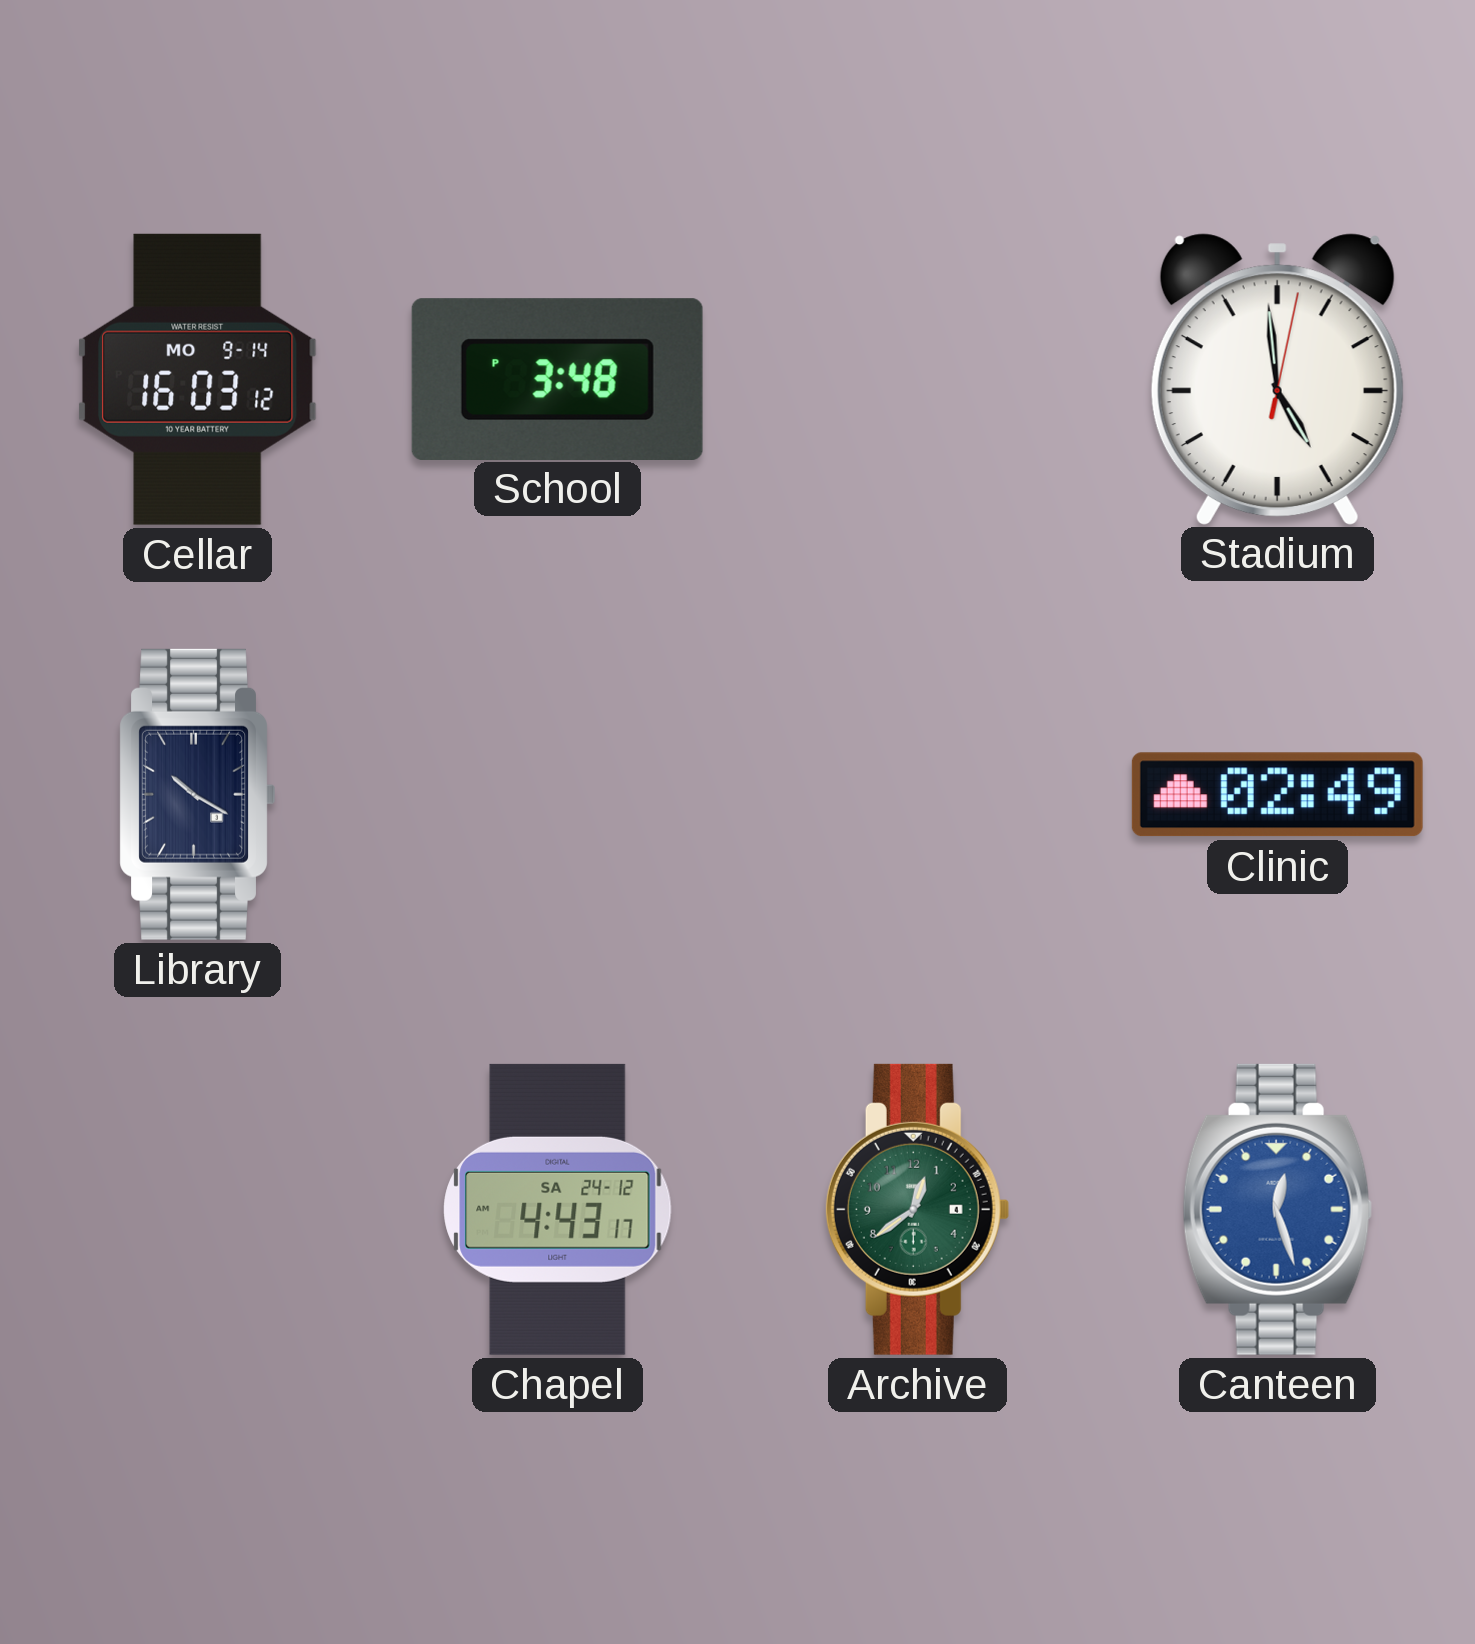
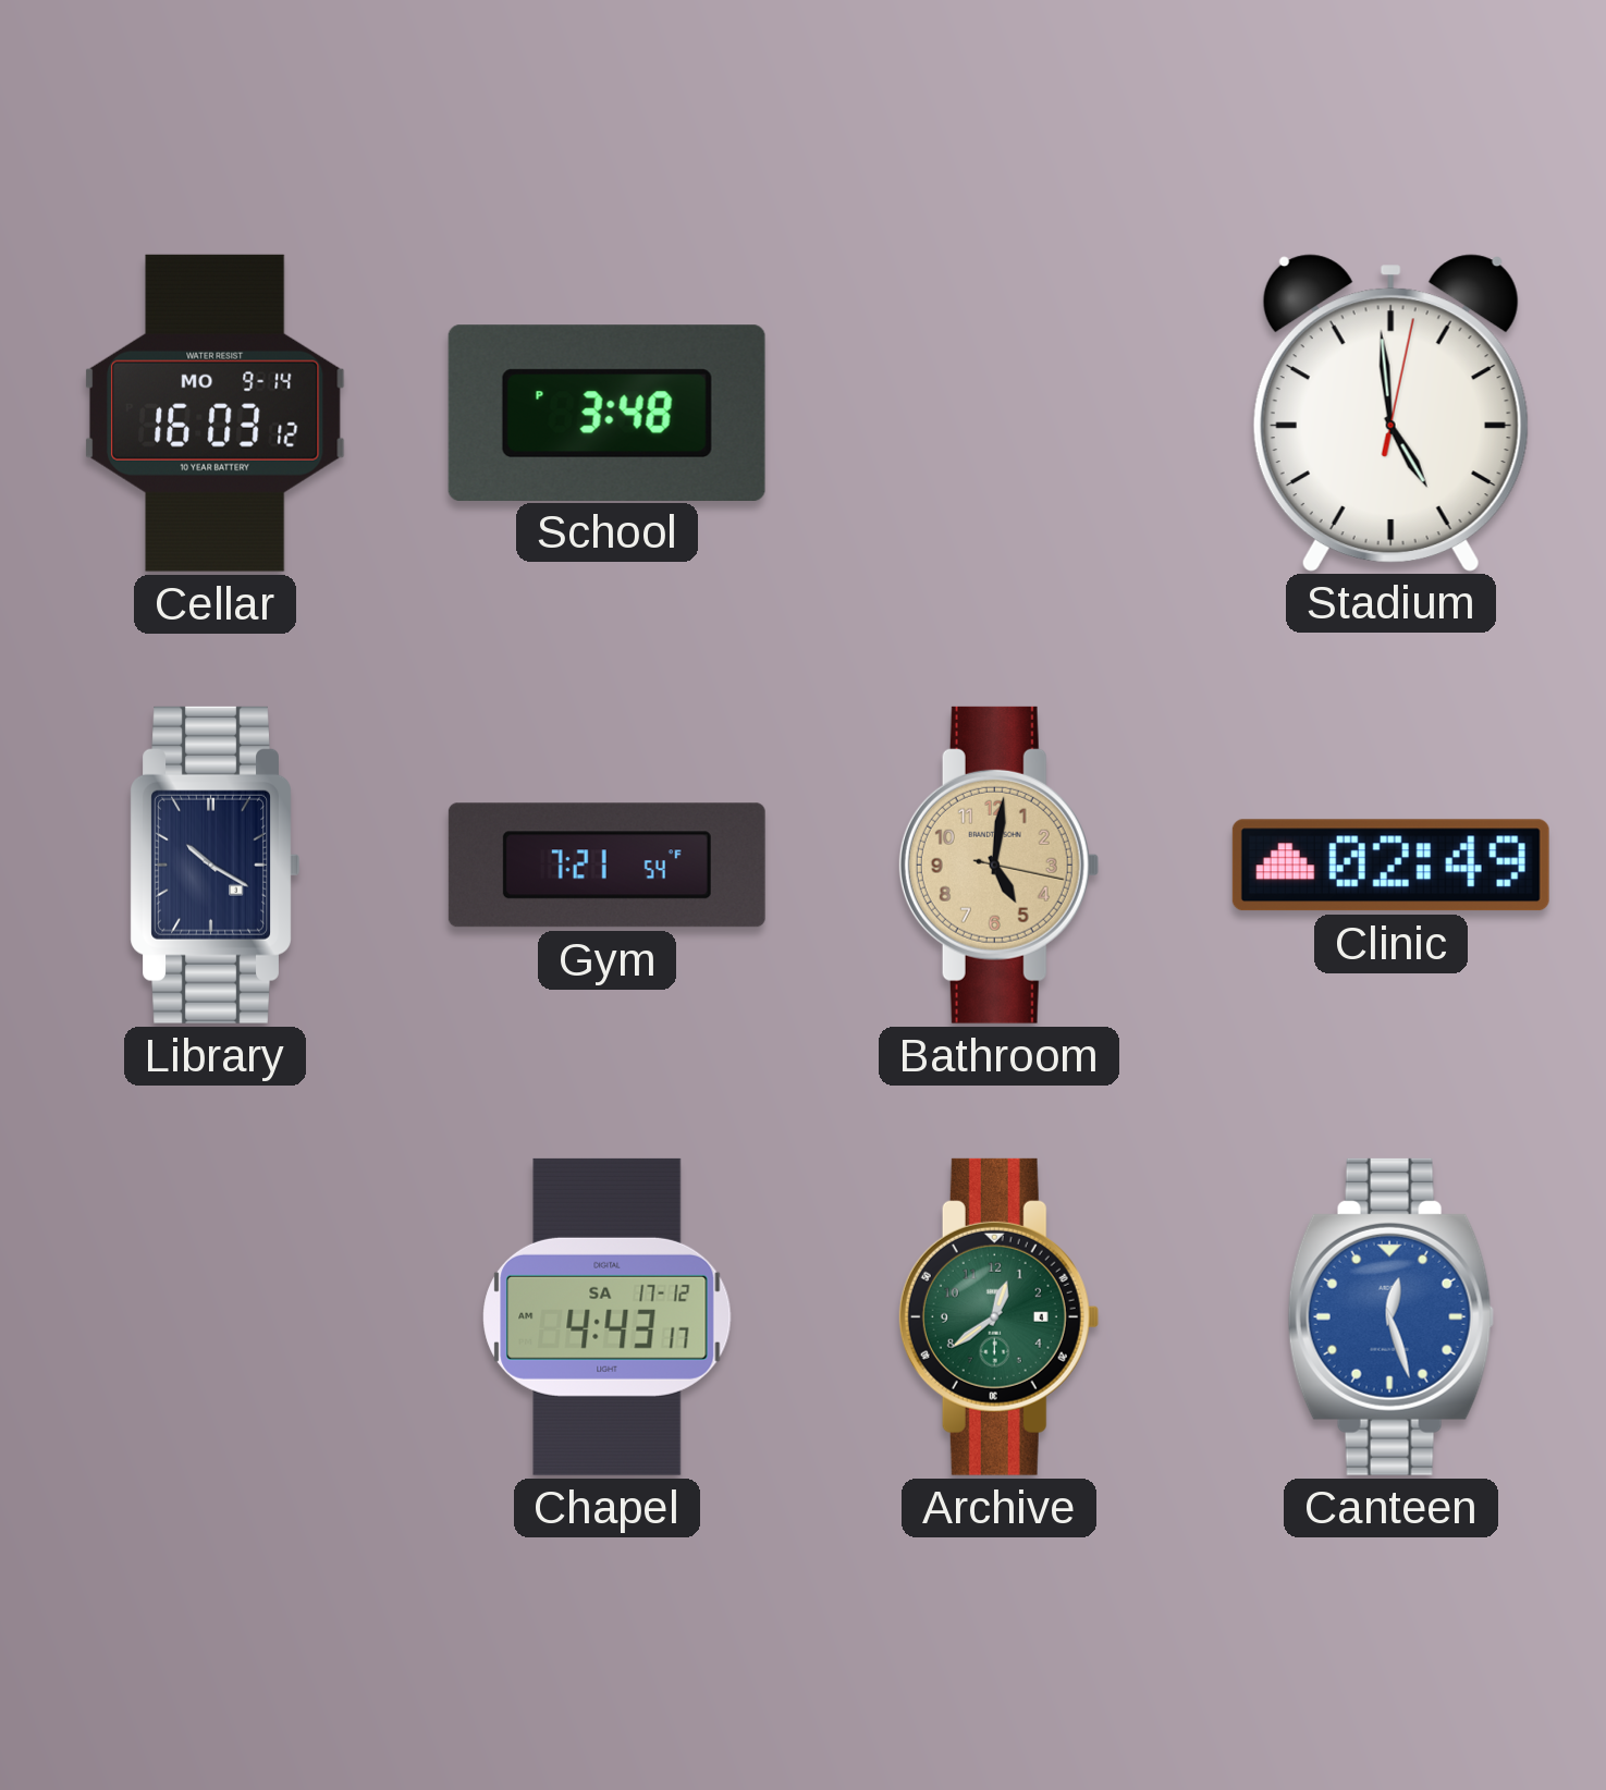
Gym: none -> 7:21
Bathroom: none -> 5:01
Chapel date: SA 24-12 -> SA 17-12
